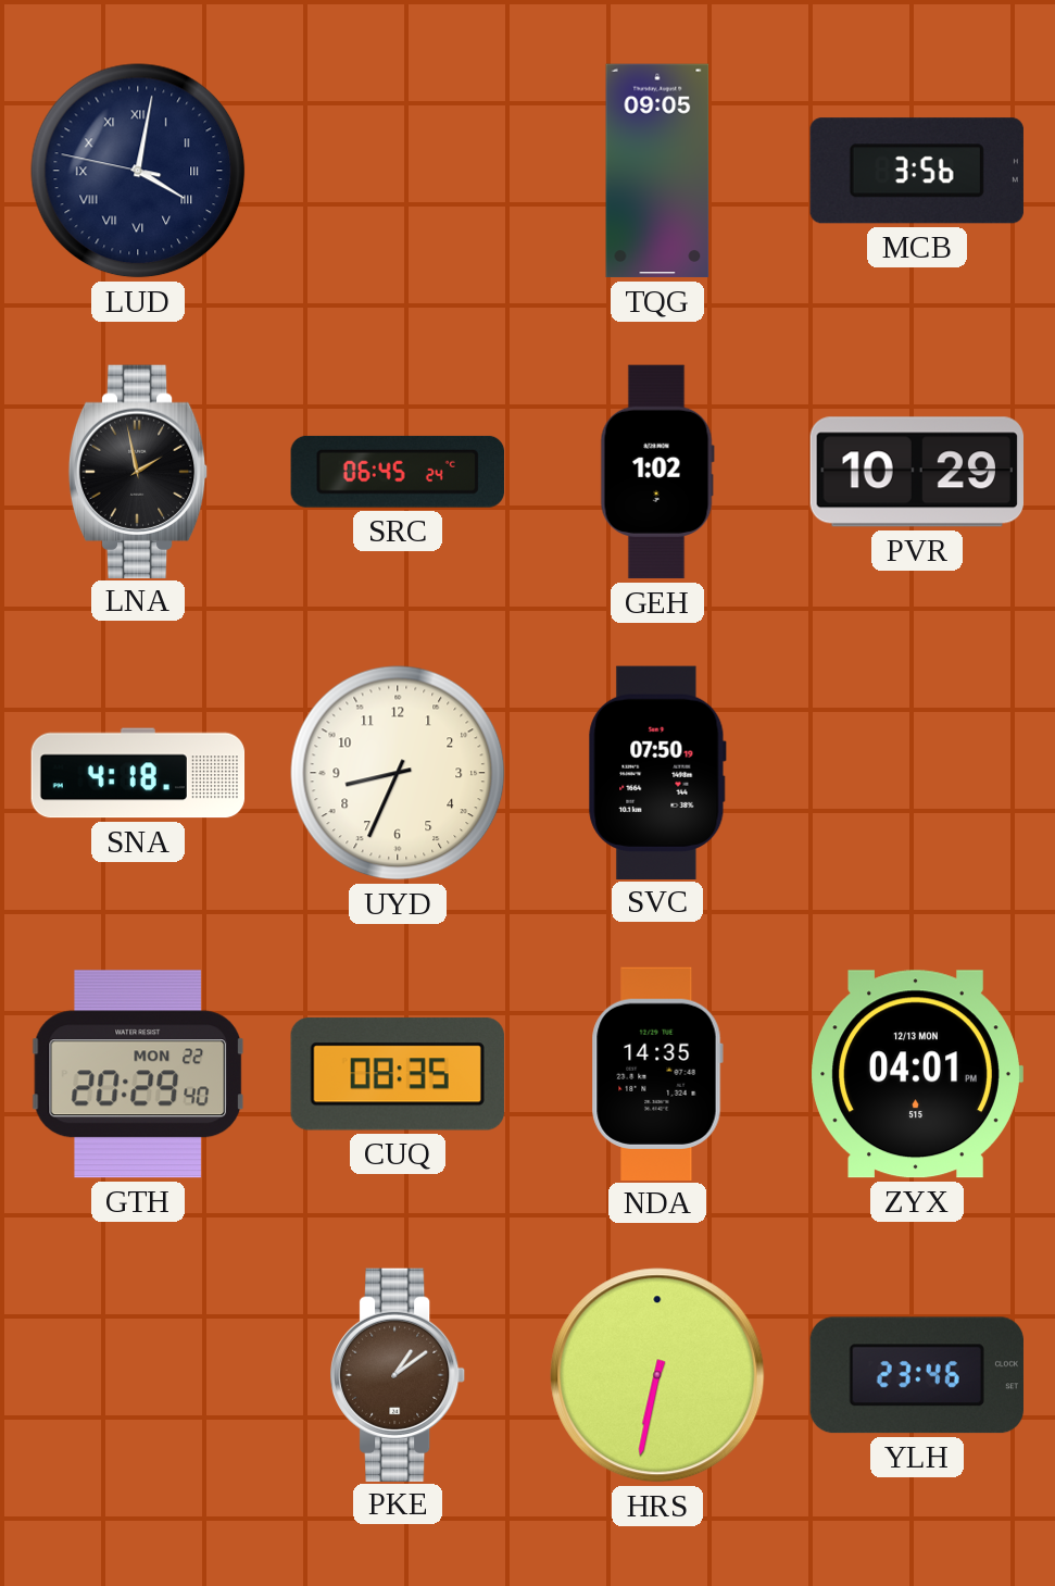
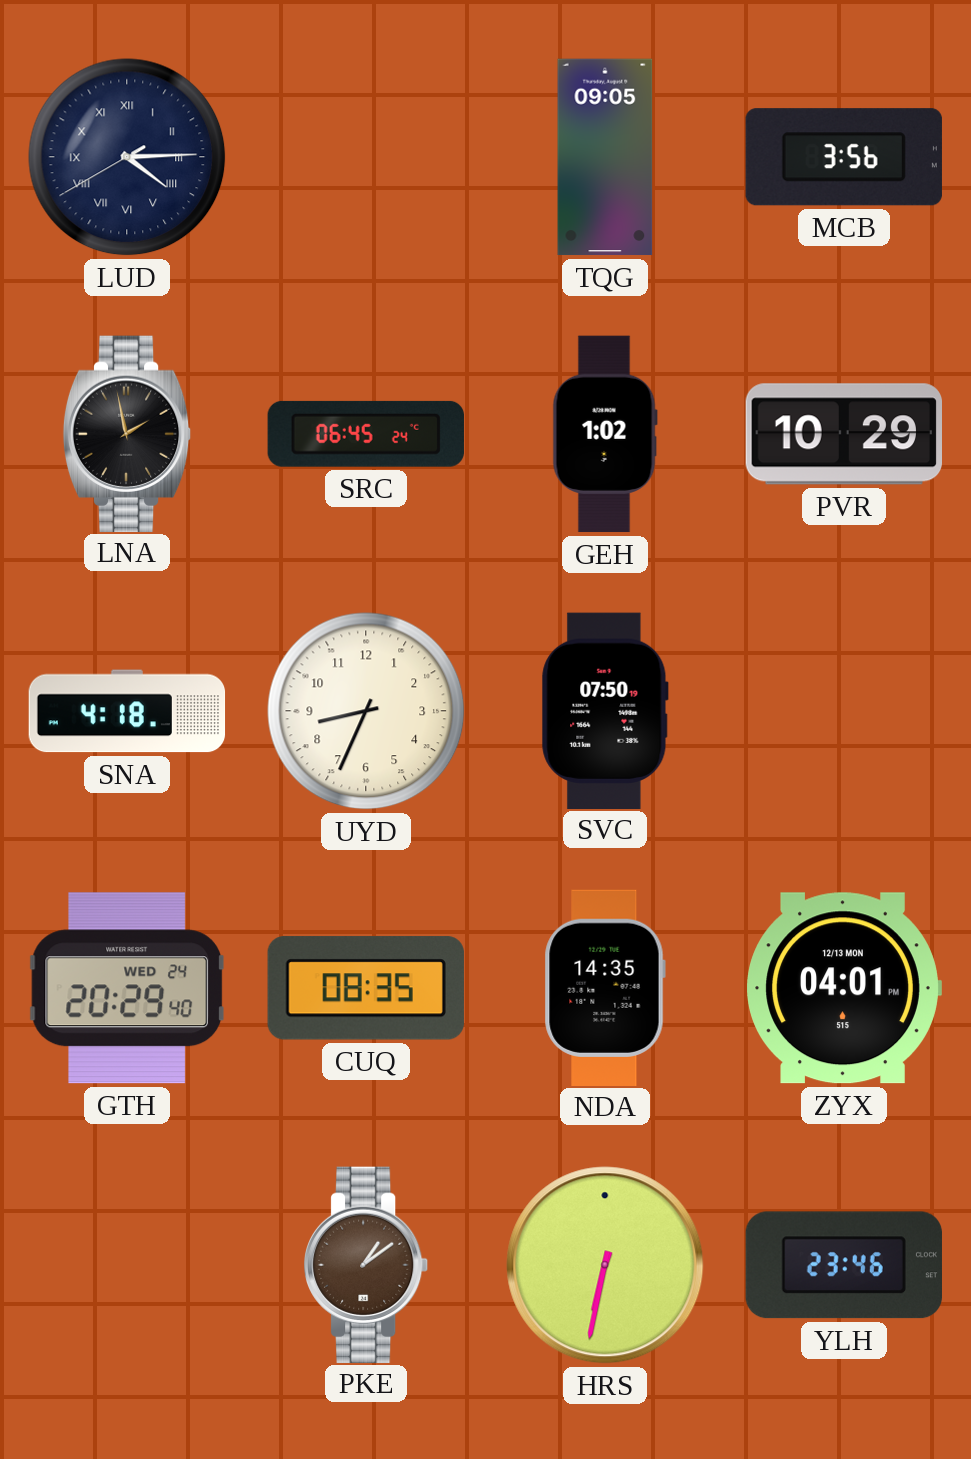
LUD: 4:01 -> 4:14
GTH date: MON 22 -> WED 24
